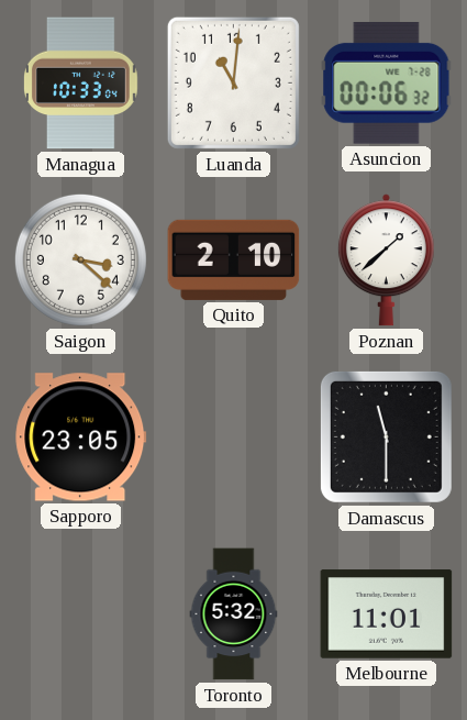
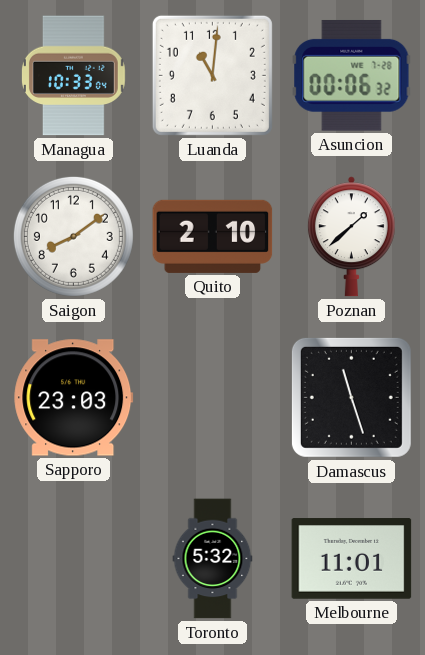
Saigon: 3:22 -> 8:09
Sapporo: 23:05 -> 23:03
Damascus: 11:30 -> 11:27
